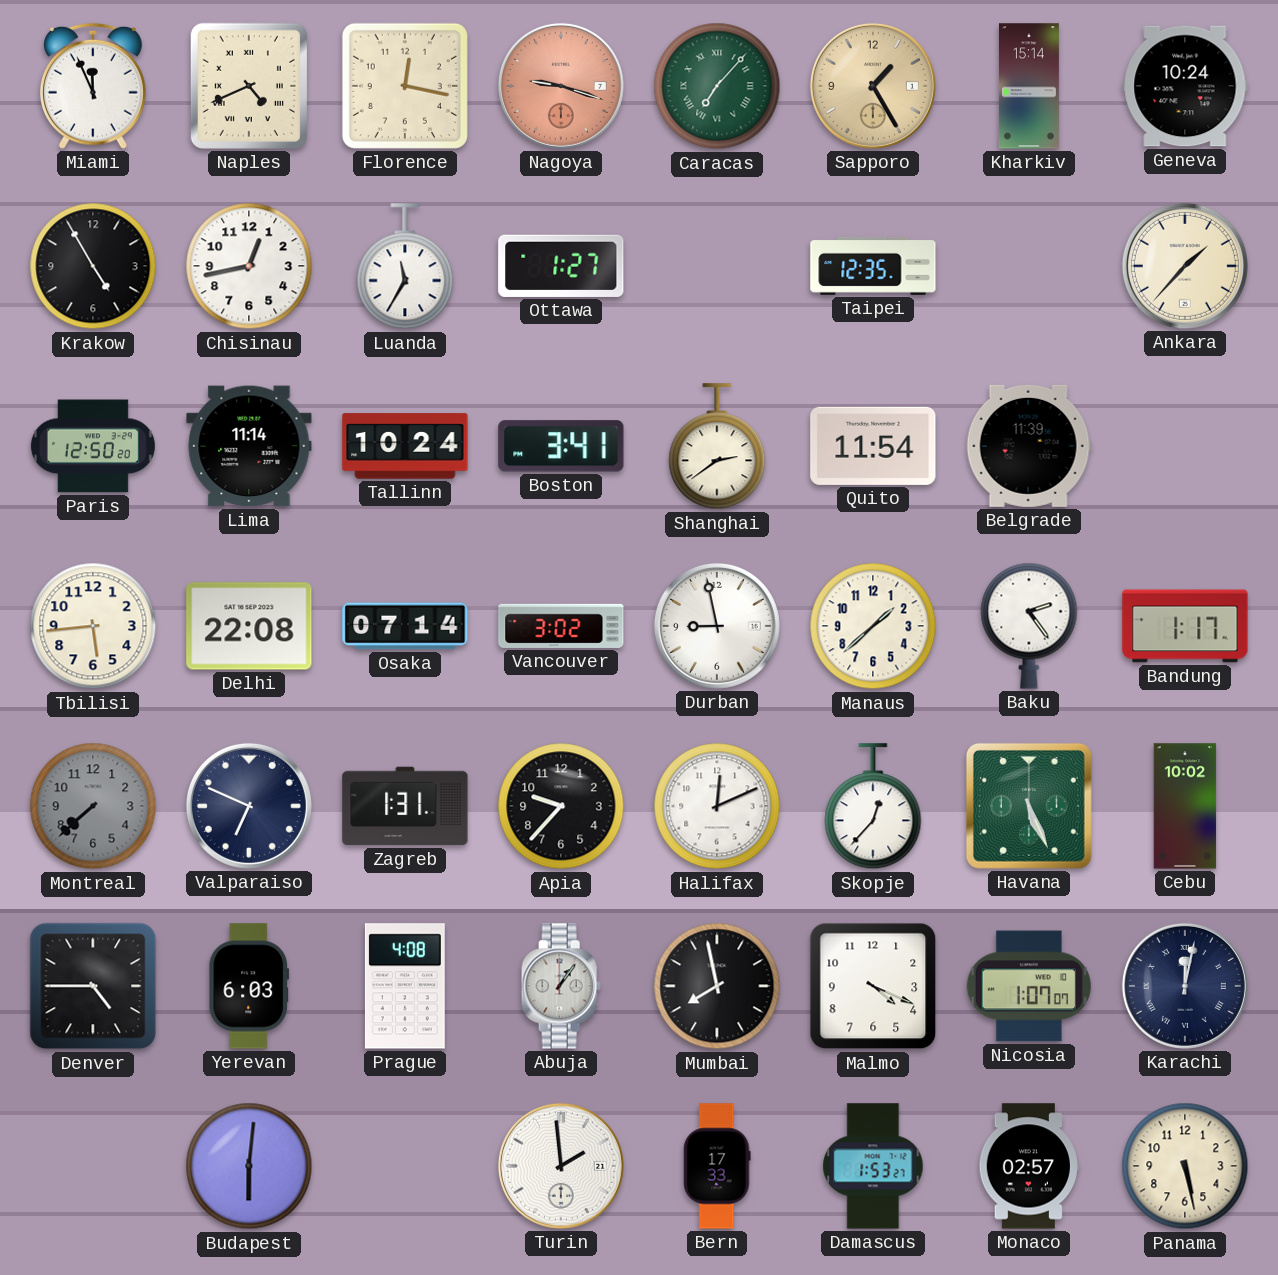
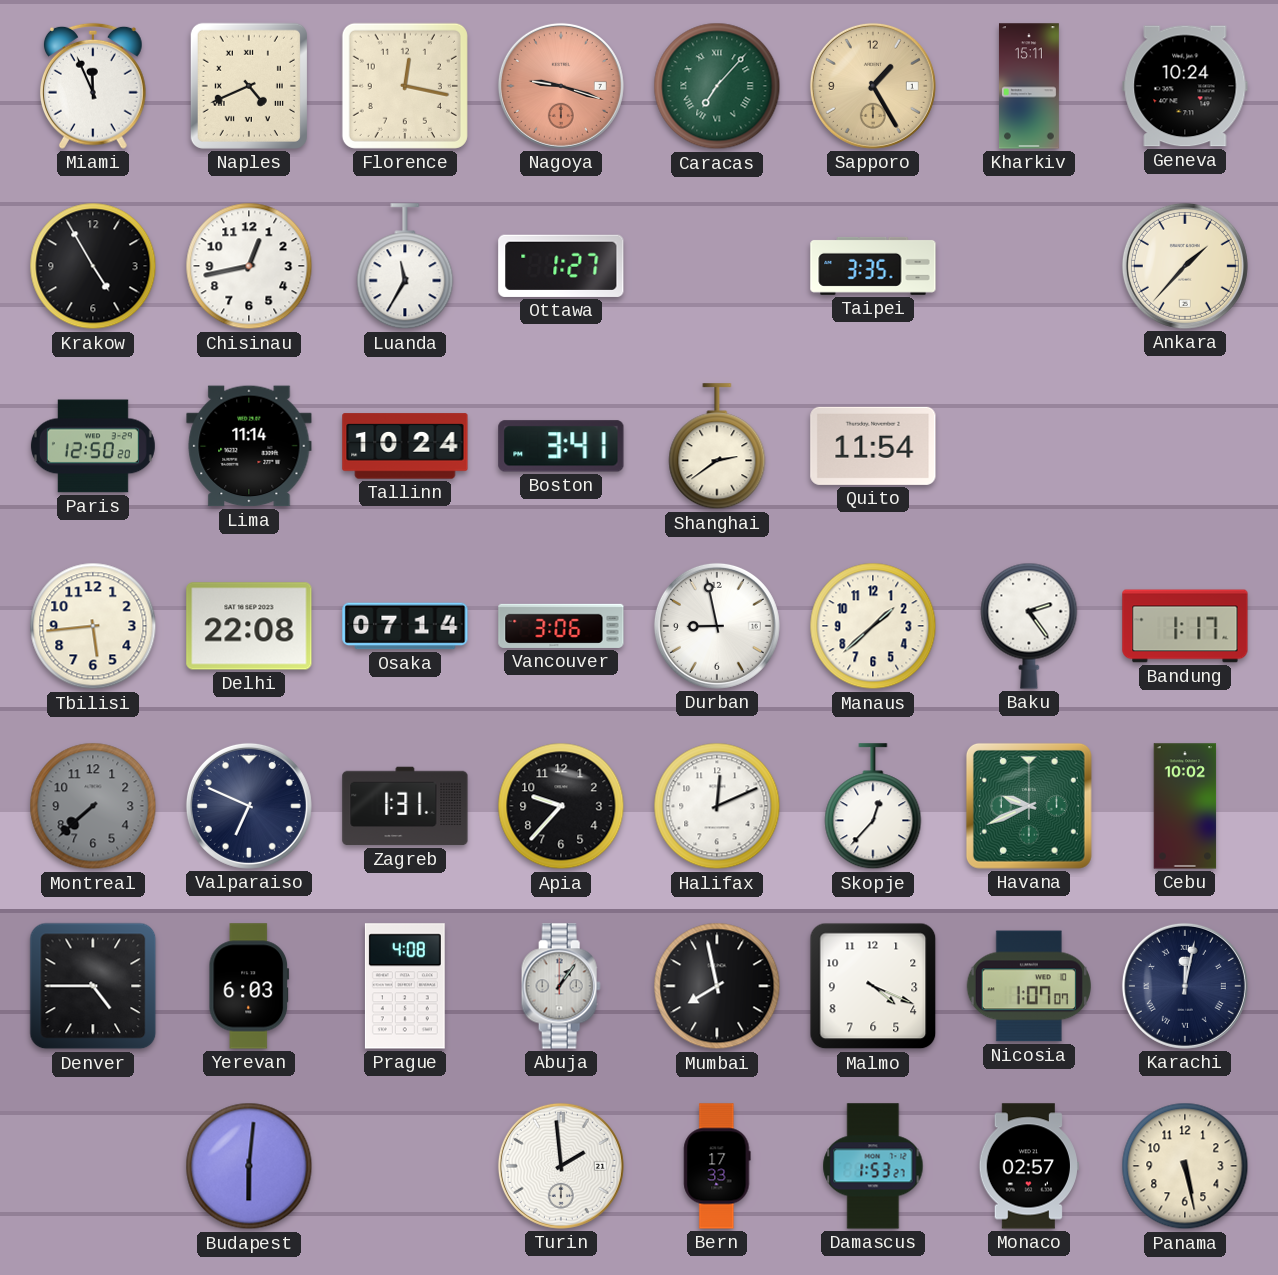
Kharkiv: 15:14 -> 15:11
Taipei: 12:35 -> 3:35
Belgrade: 11:39 -> none
Vancouver: 3:02 -> 3:06
Havana: 5:26 -> 9:41
